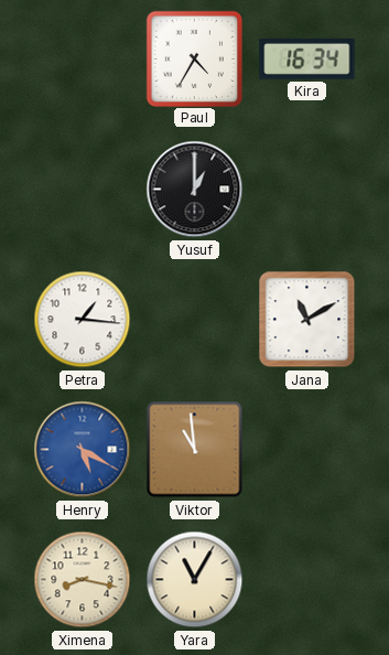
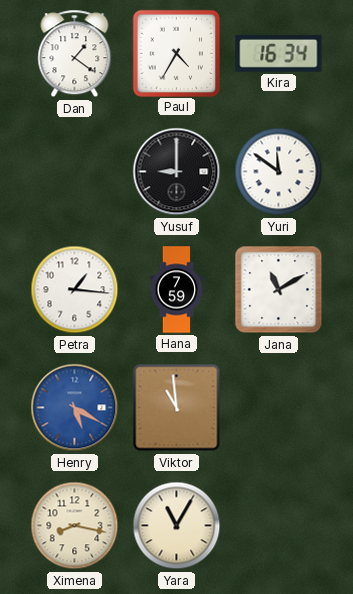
Dan: none -> 1:21
Yusuf: 1:00 -> 9:00
Yuri: none -> 11:51
Hana: none -> 7:59
